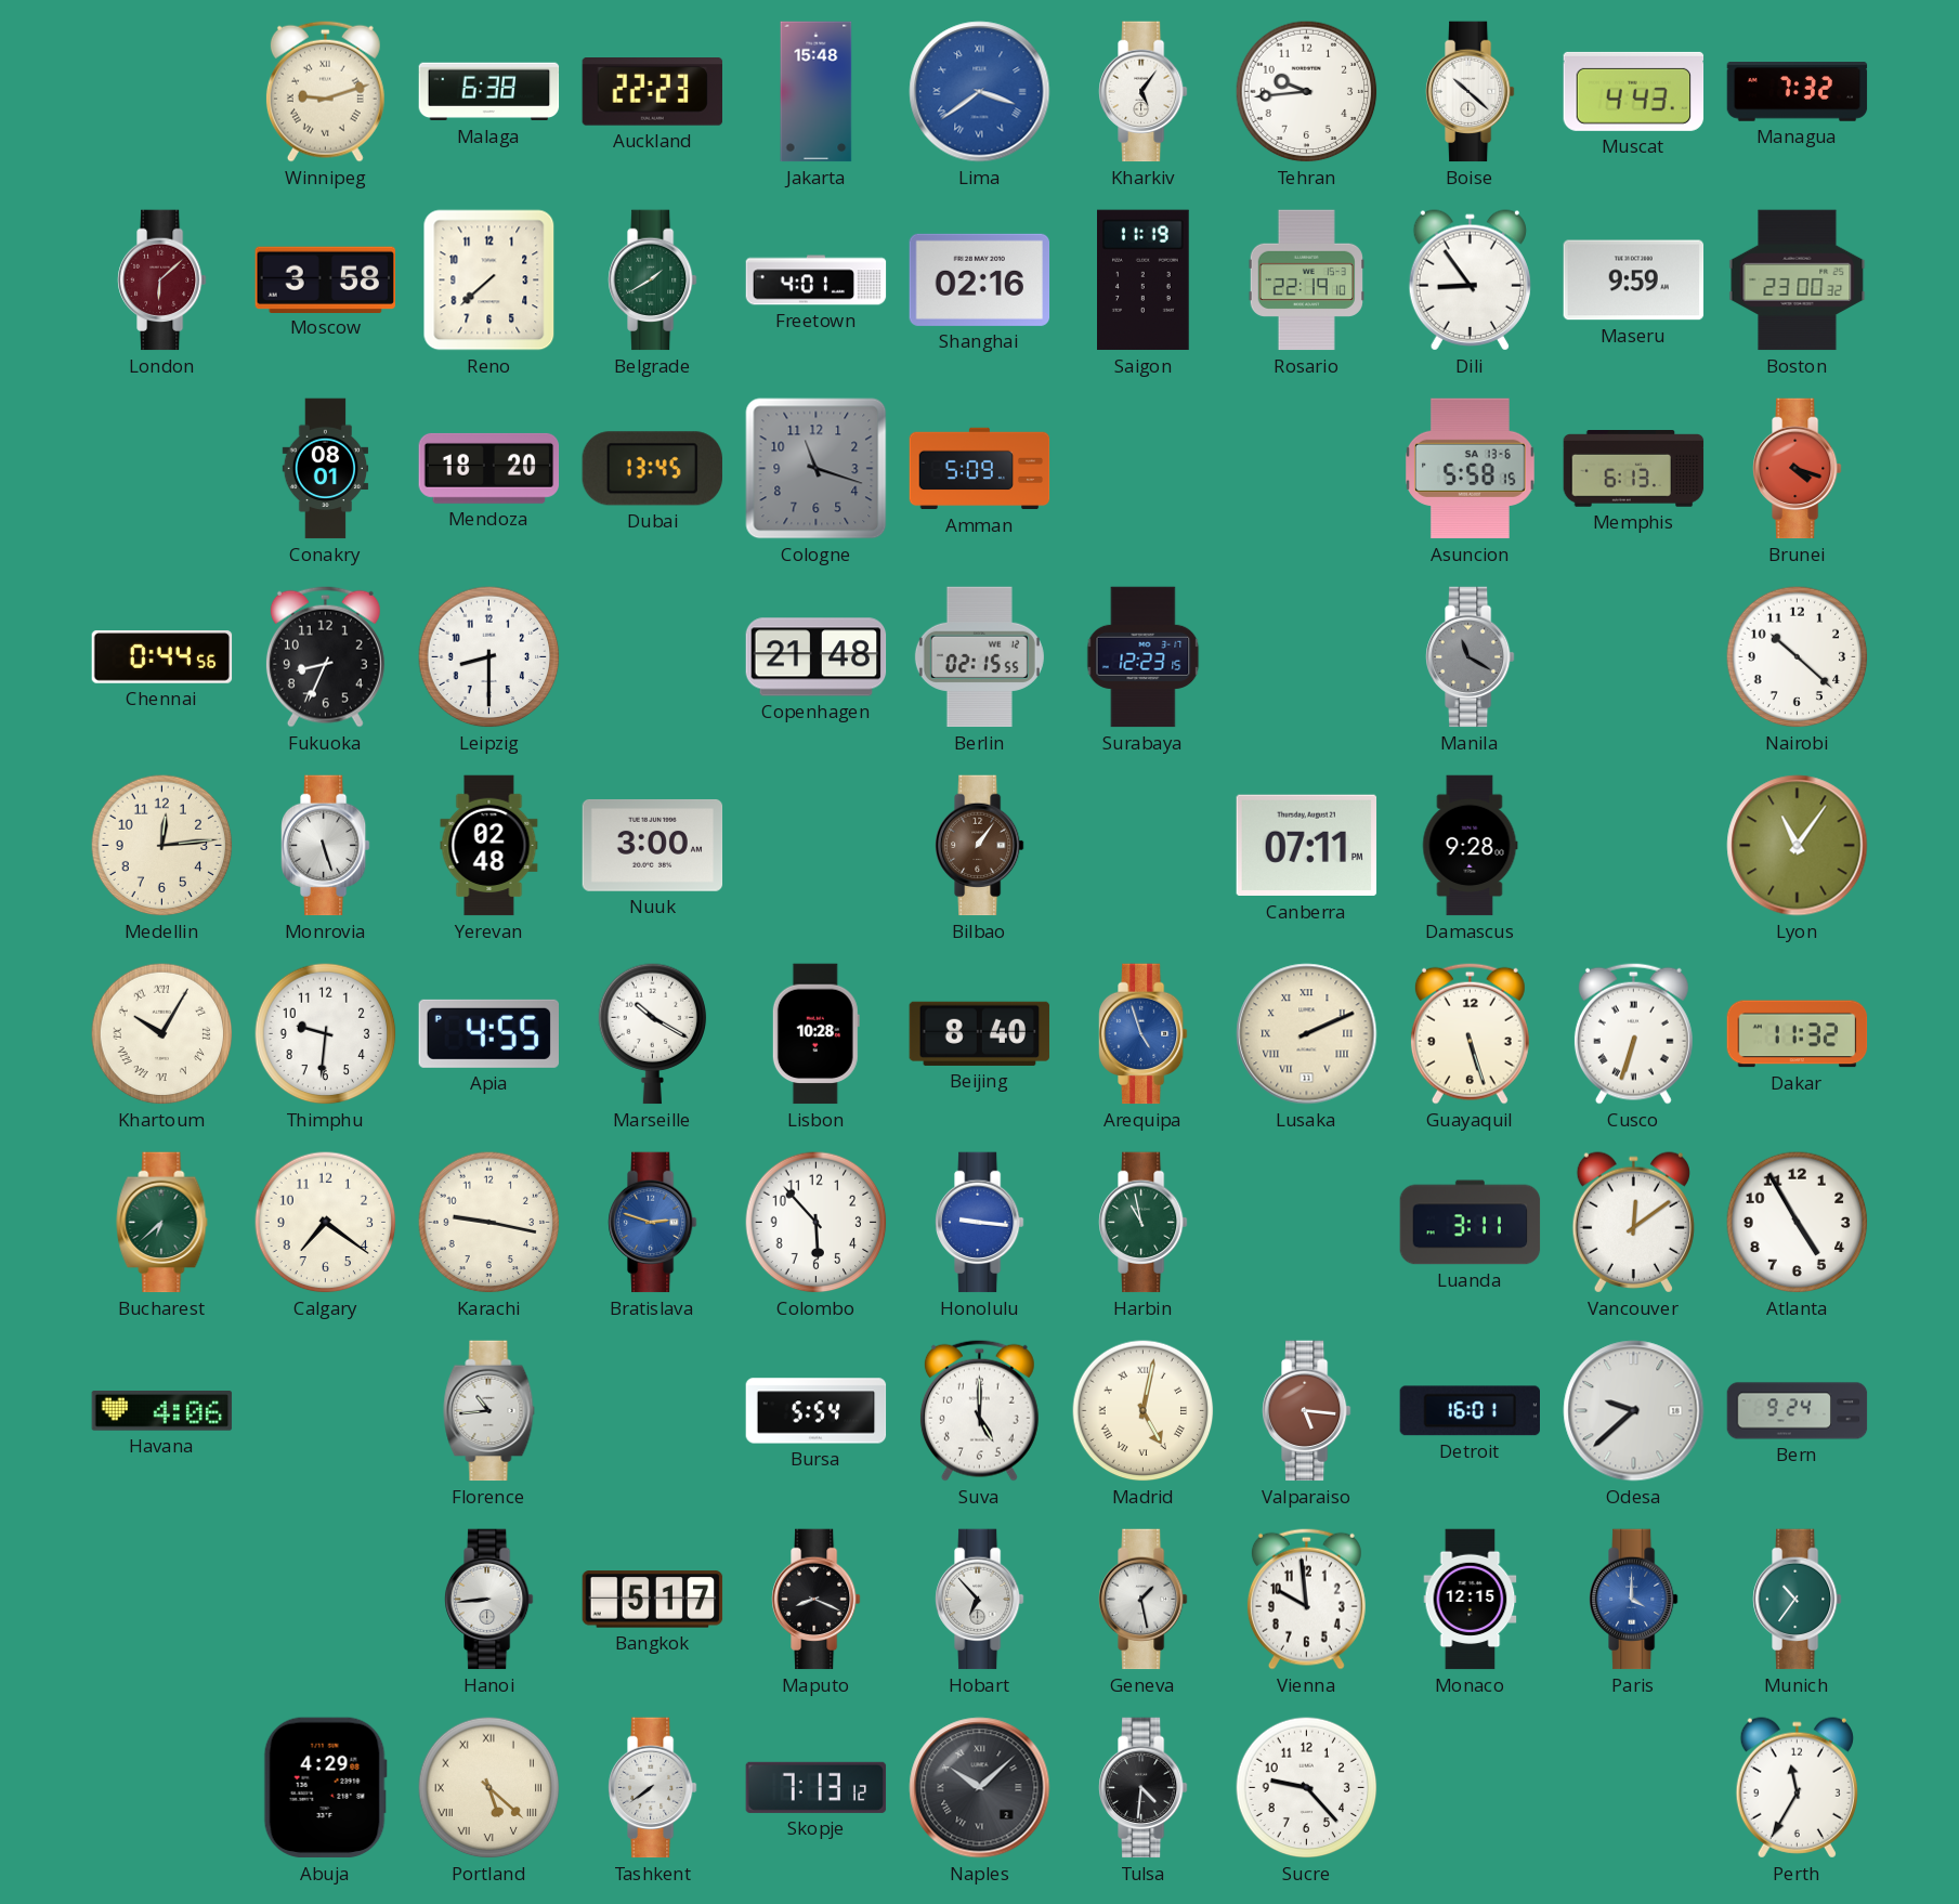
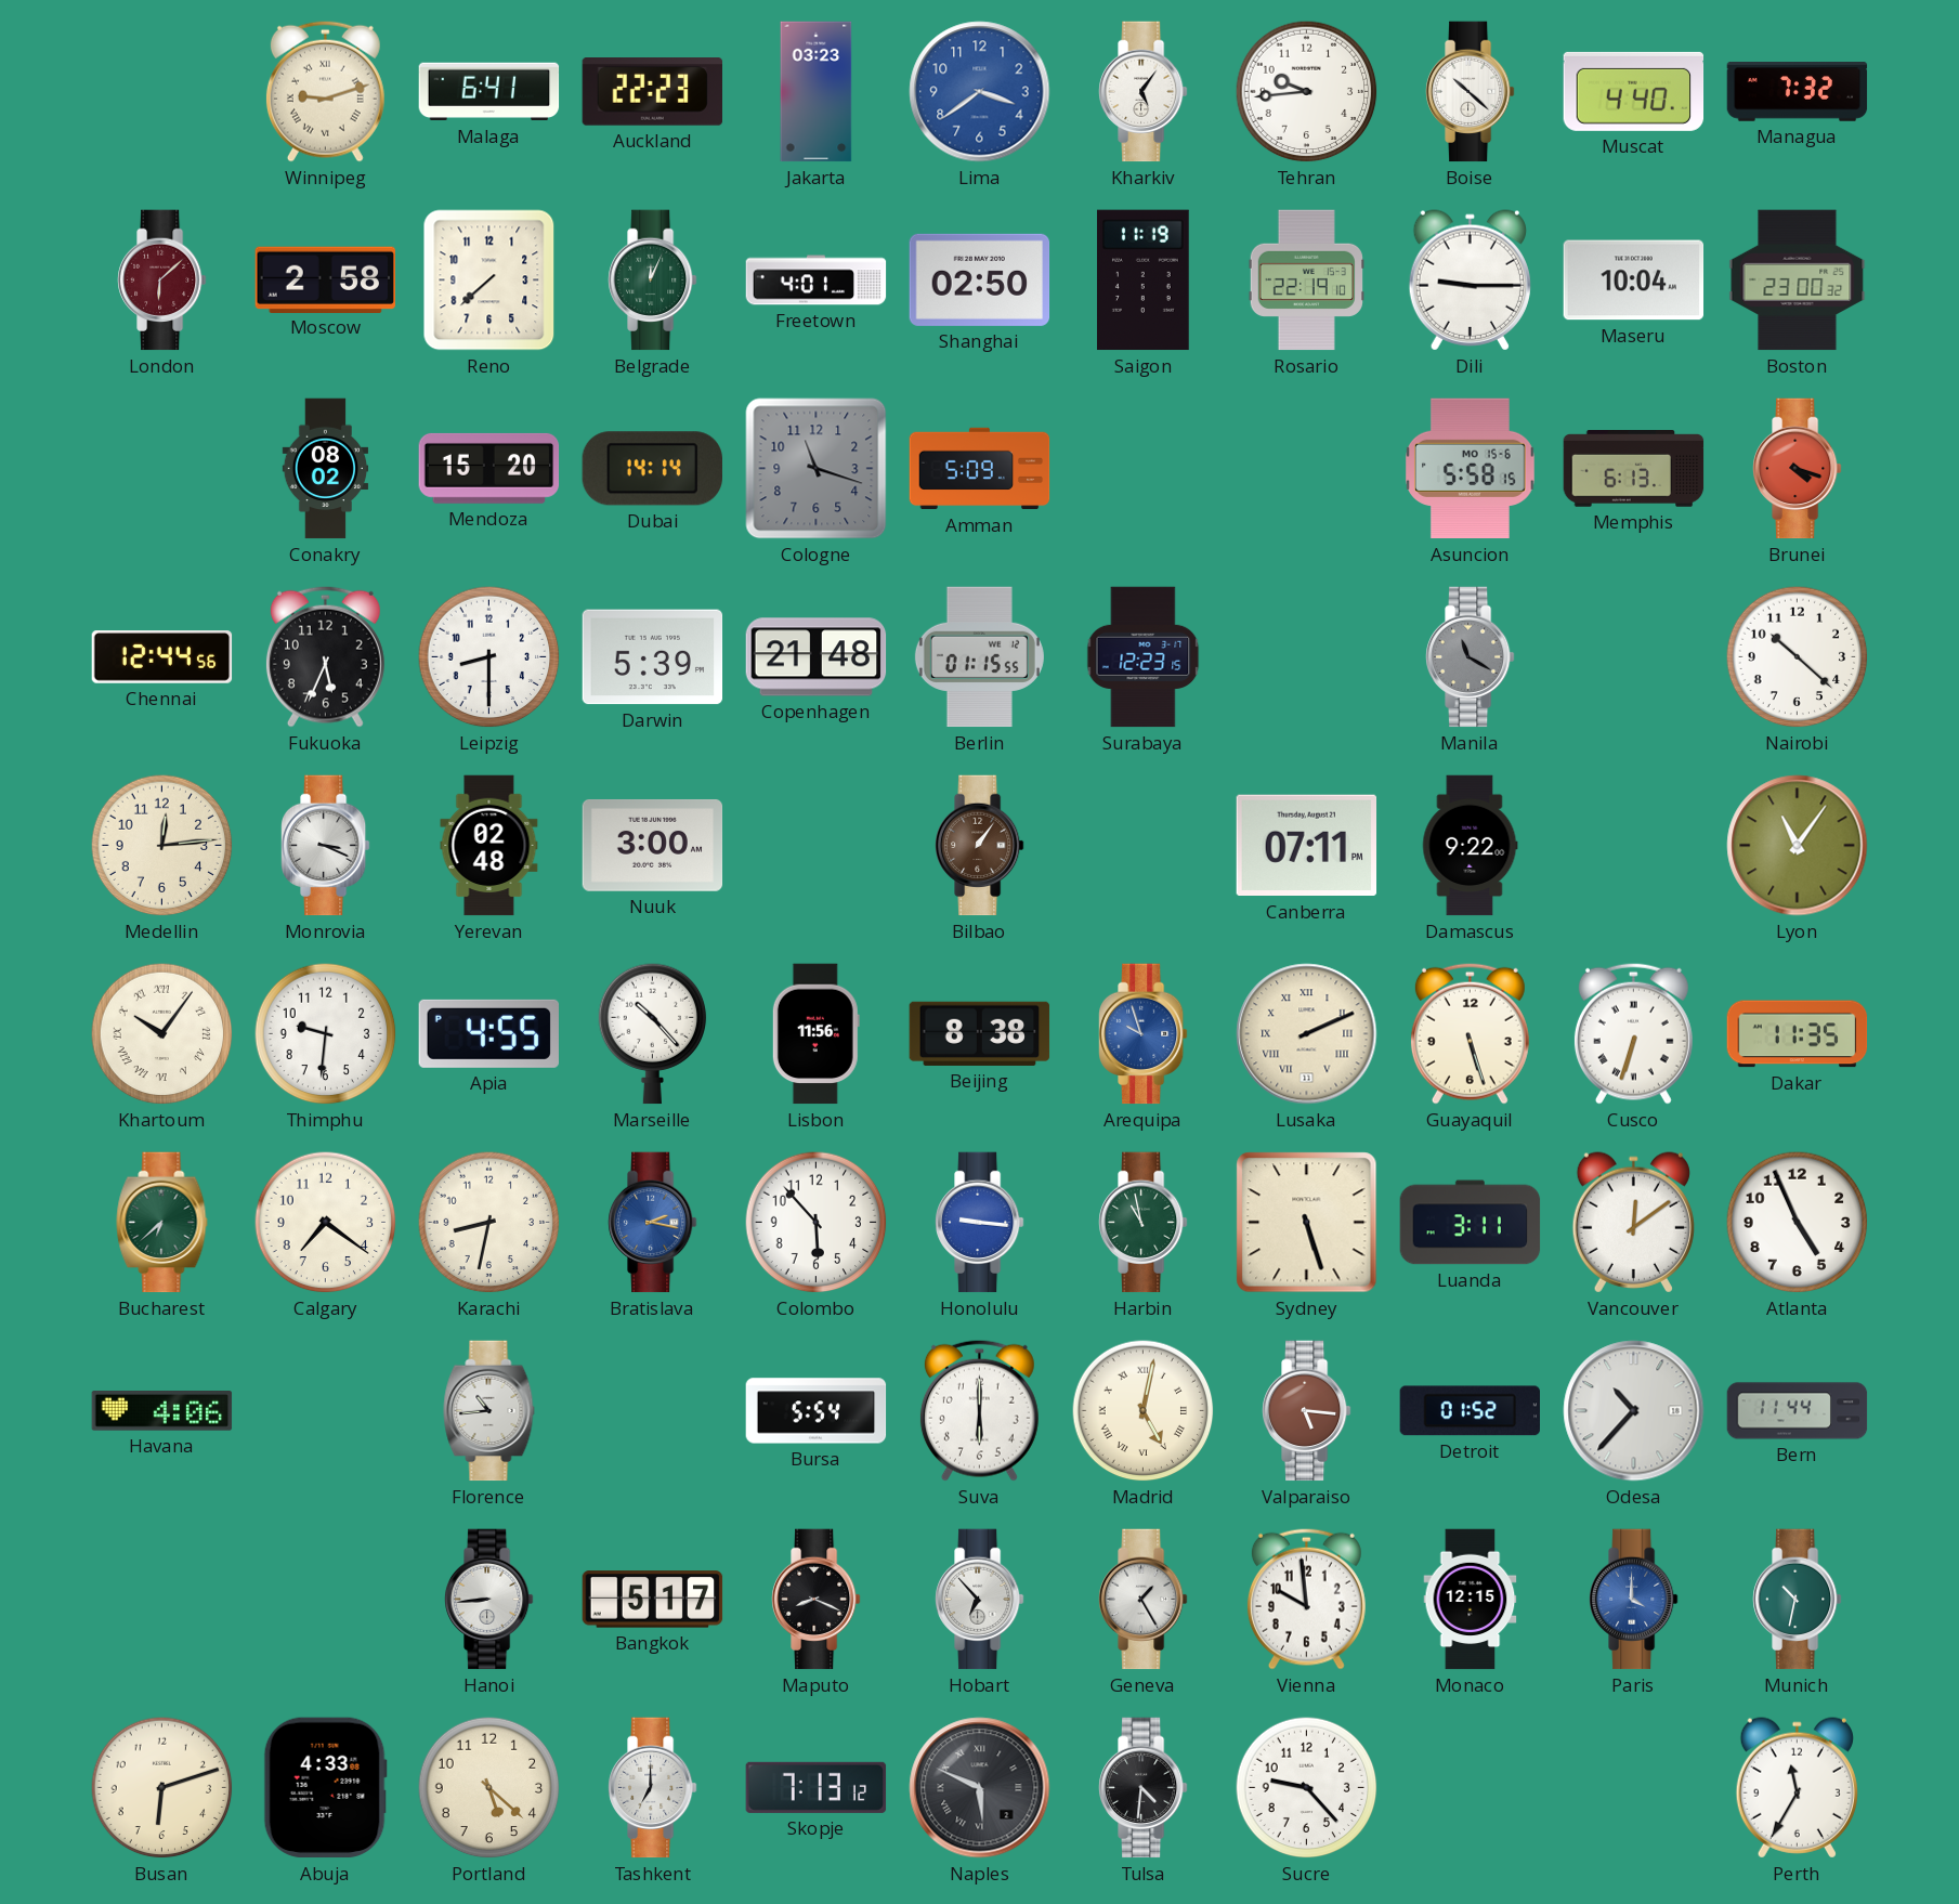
Malaga: 6:38 -> 6:41
Jakarta: 15:48 -> 03:23
Lima numerals: Roman -> Arabic
Muscat: 4:43 -> 4:40
Moscow: 3:58 -> 2:58
Belgrade: 1:40 -> 12:04
Shanghai: 02:16 -> 02:50
Dili: 8:54 -> 9:15
Maseru: 9:59 -> 10:04
Conakry: 08:01 -> 08:02
Mendoza: 18:20 -> 15:20
Dubai: 13:45 -> 14:14
Asuncion date: SA 13-6 -> MO 15-6
Chennai: 0:44 -> 12:44
Fukuoka: 8:34 -> 5:34
Darwin: none -> 5:39
Berlin: 02:15 -> 01:15
Monrovia: 5:27 -> 3:19
Damascus: 9:28 -> 9:22
Khartoum: 10:05 -> 10:06
Marseille: 10:20 -> 10:23
Lisbon: 10:28 -> 11:56
Beijing: 8:40 -> 8:38
Arequipa: 4:57 -> 9:57
Dakar: 11:32 -> 11:35
Karachi: 9:17 -> 8:32
Bratislava: 2:48 -> 2:17
Sydney: none -> 5:27
Atlanta: 4:55 -> 4:56
Suva: 5:00 -> 6:00
Detroit: 16:01 -> 01:52
Odesa: 9:38 -> 10:37
Bern: 9:24 -> 11:44
Geneva: 1:28 -> 1:25
Munich: 10:36 -> 10:32
Busan: none -> 6:12
Abuja: 4:29 -> 4:33
Portland numerals: Roman -> Arabic
Tashkent: 7:39 -> 7:00
Naples: 10:08 -> 5:49
